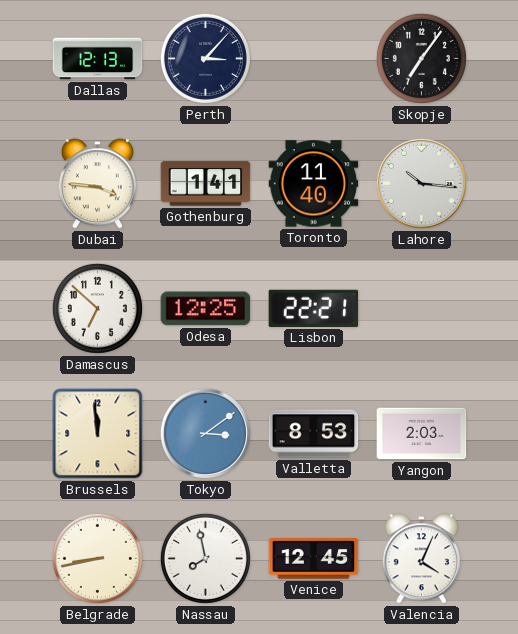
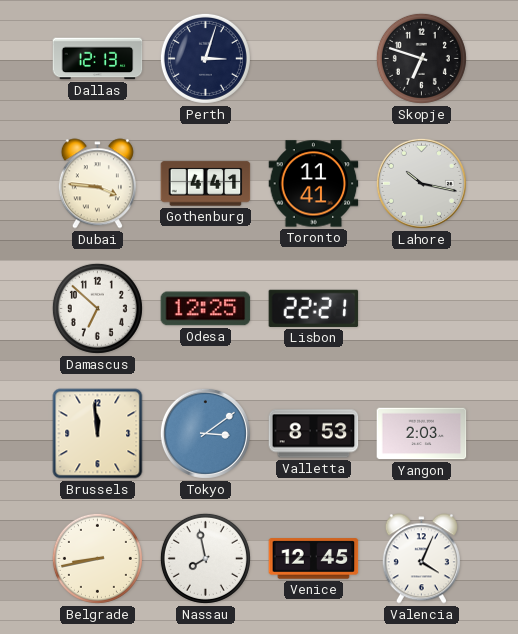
Perth: 3:07 -> 3:03
Skopje: 7:06 -> 6:48
Gothenburg: 1:41 -> 4:41
Toronto: 11:40 -> 11:41
Lahore: 10:16 -> 10:17
